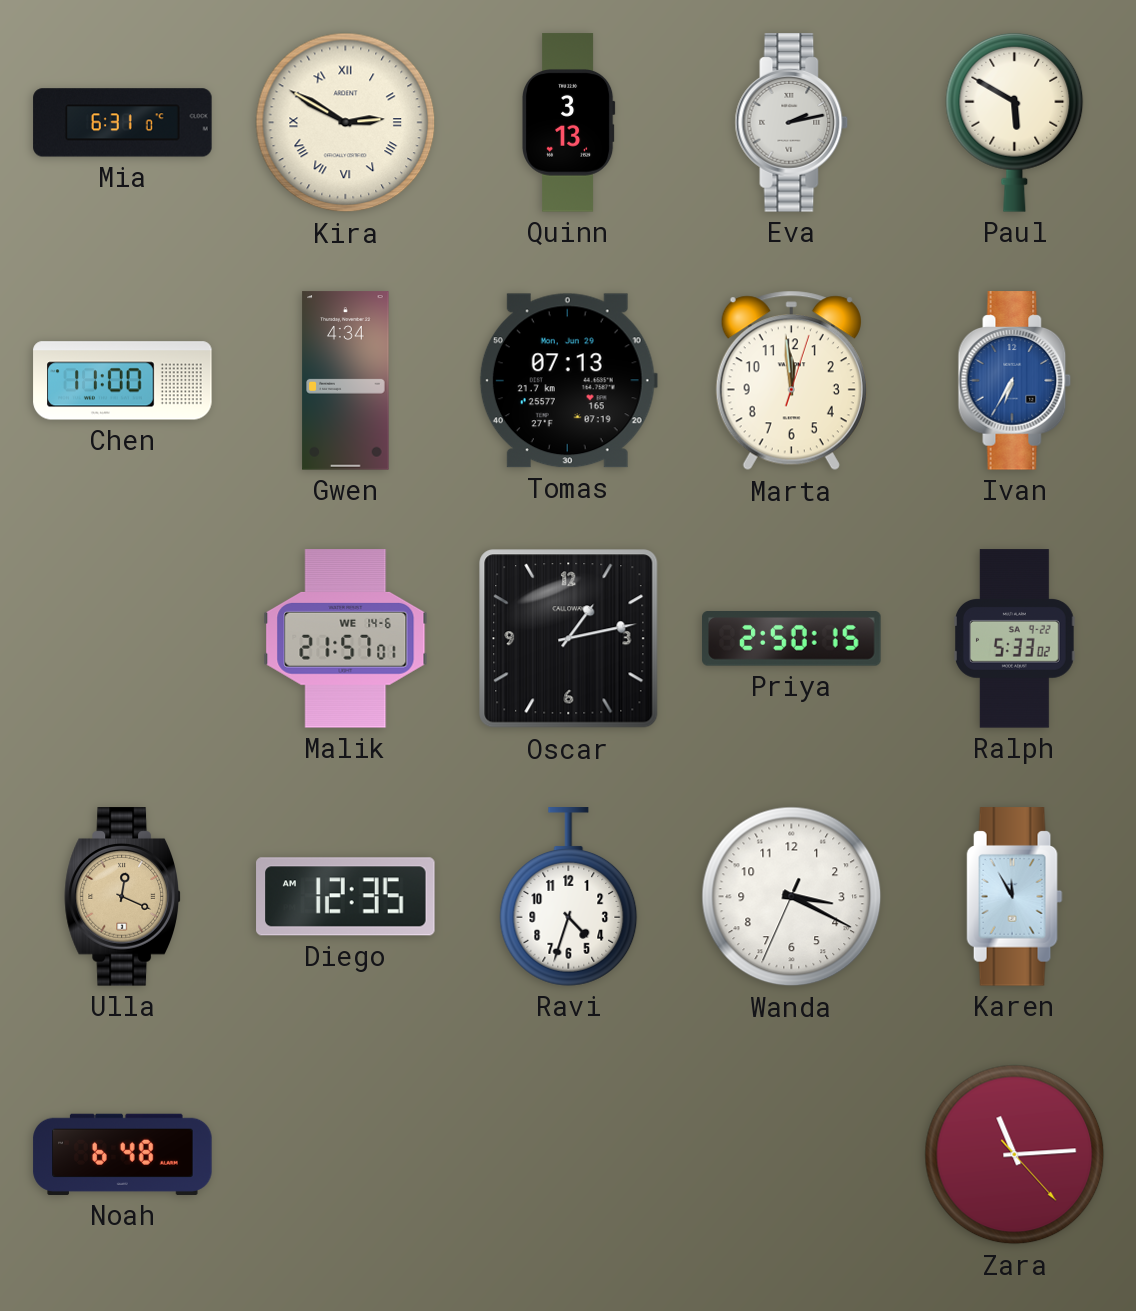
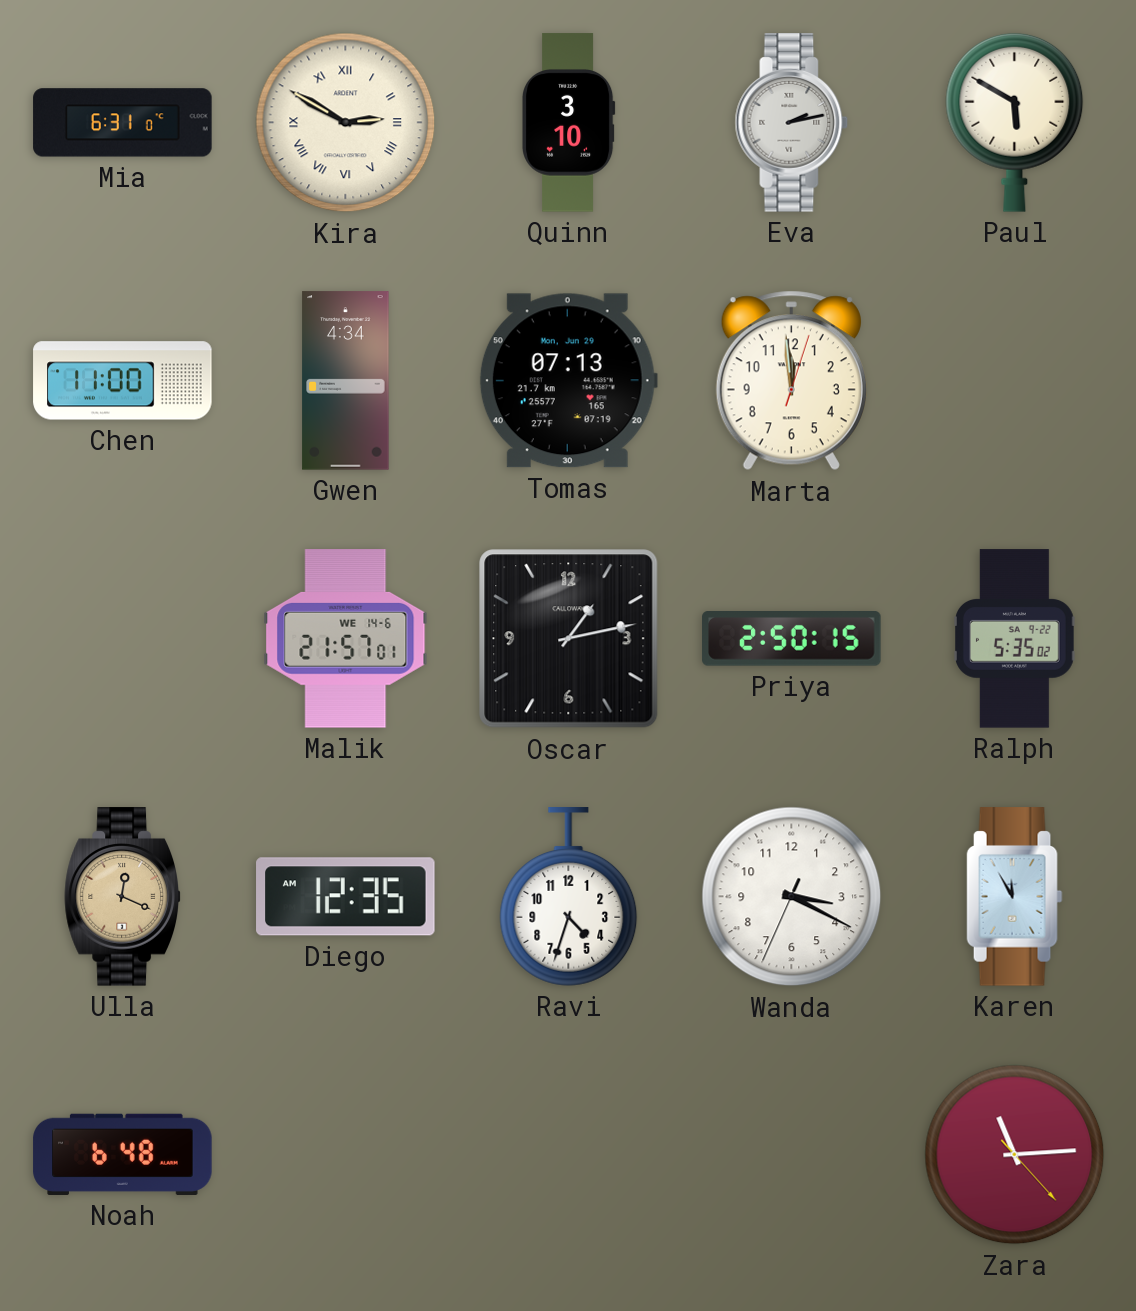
Quinn: 3:13 -> 3:10
Ivan: 6:35 -> none
Ralph: 5:33 -> 5:35
